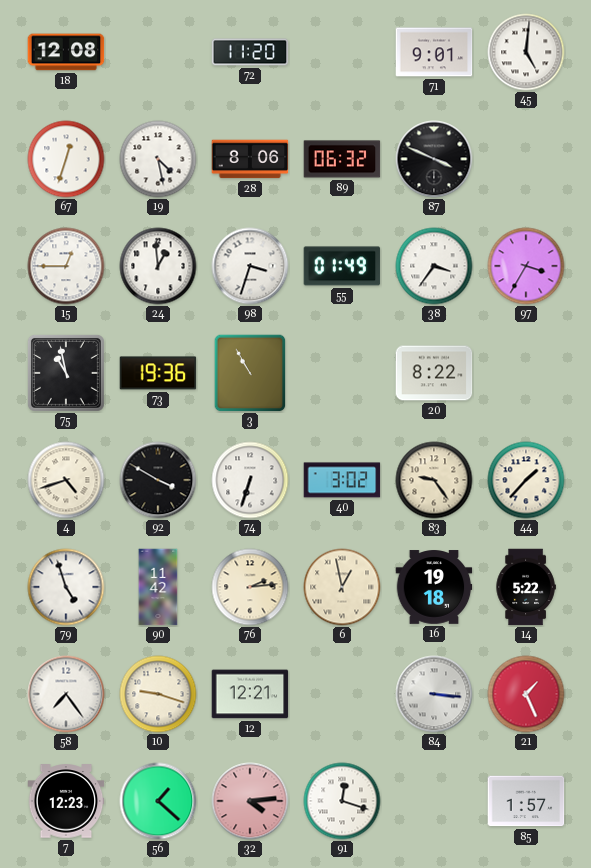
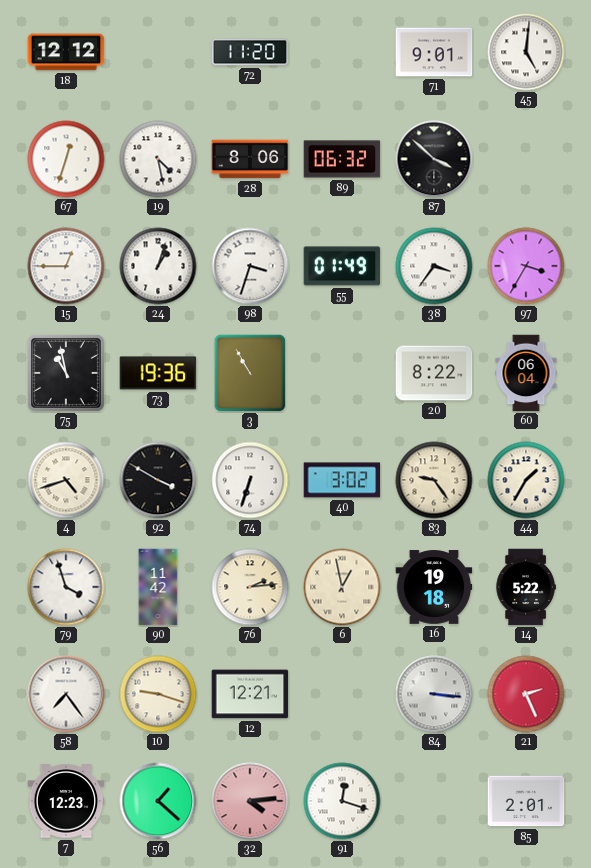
18: 12:08 -> 12:12
87: 3:49 -> 3:52
24: 12:59 -> 1:03
60: none -> 06:04
44: 1:37 -> 1:35
79: 4:57 -> 3:57
21: 1:26 -> 2:26
85: 1:57 -> 2:01
